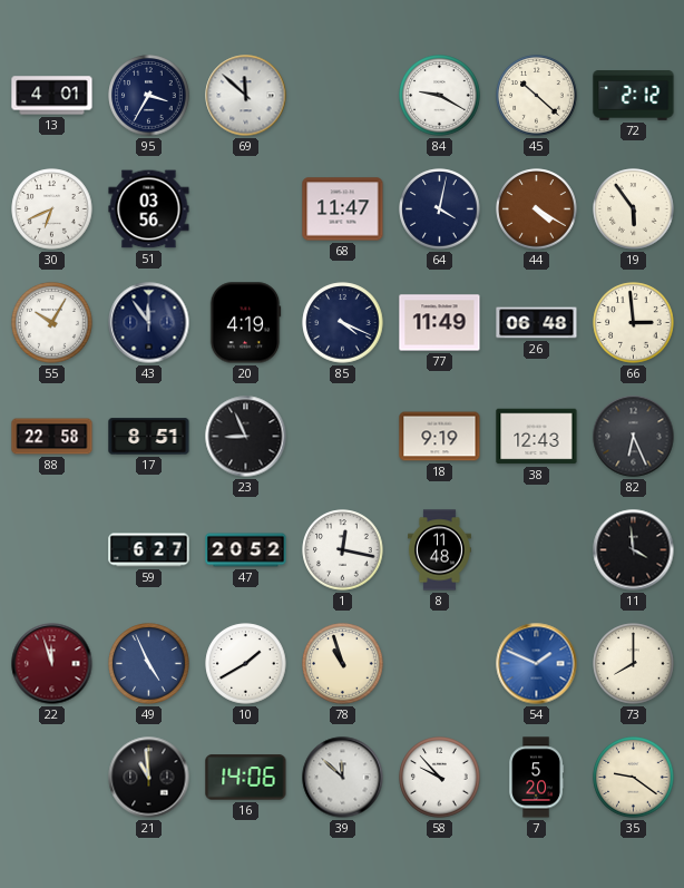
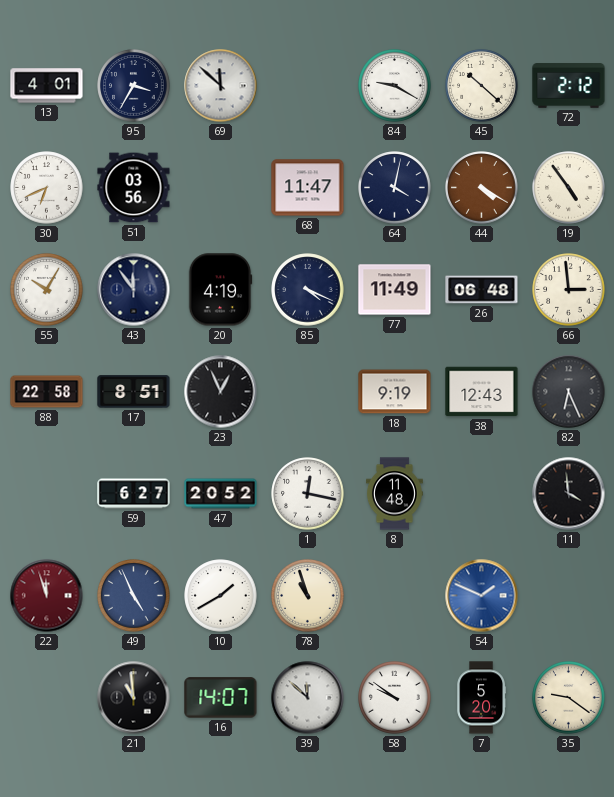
19: 5:54 -> 4:54
23: 8:56 -> 12:56
73: 8:00 -> none
16: 14:06 -> 14:07
58: 9:53 -> 9:51
